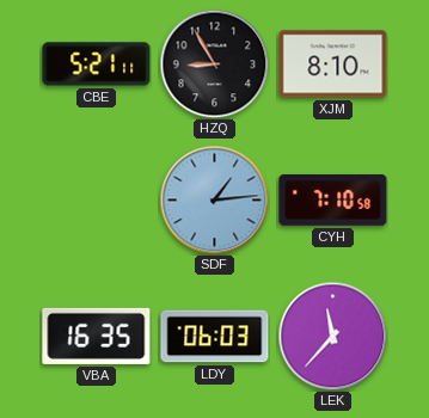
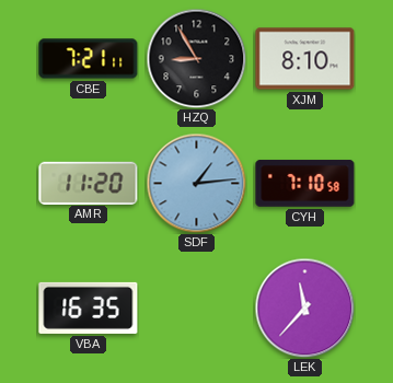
CBE: 5:21 -> 7:21
AMR: none -> 11:20
LDY: 06:03 -> none
